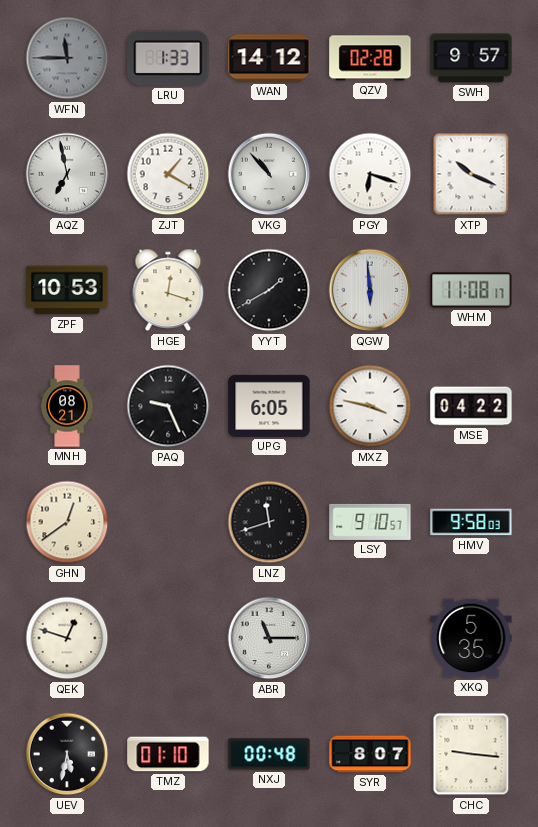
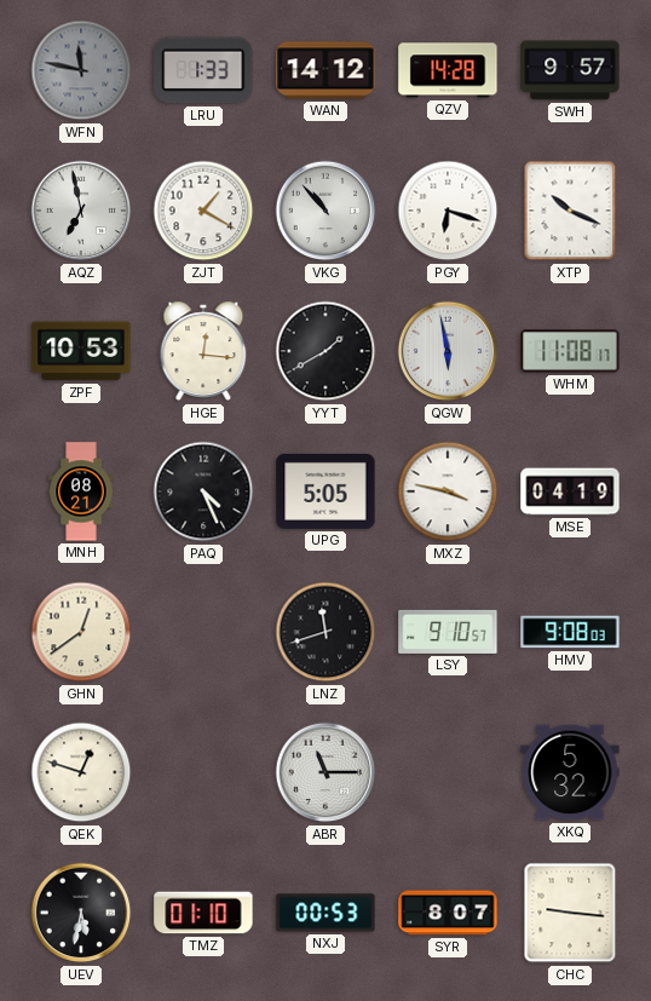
WFN: 11:45 -> 11:47
QZV: 02:28 -> 14:28
HGE: 12:18 -> 12:16
QGW: 5:59 -> 5:58
PAQ: 9:26 -> 4:26
UPG: 6:05 -> 5:05
MSE: 04:22 -> 04:19
HMV: 9:58 -> 9:08
XKQ: 5:35 -> 5:32
NXJ: 00:48 -> 00:53
